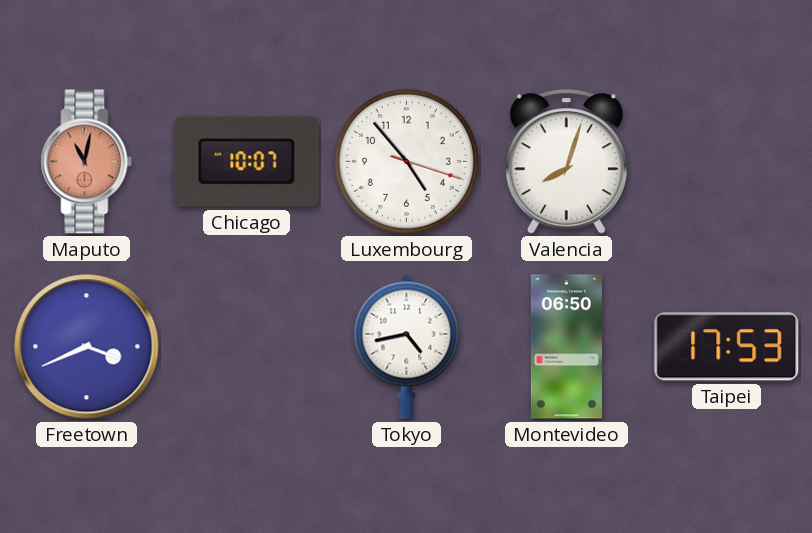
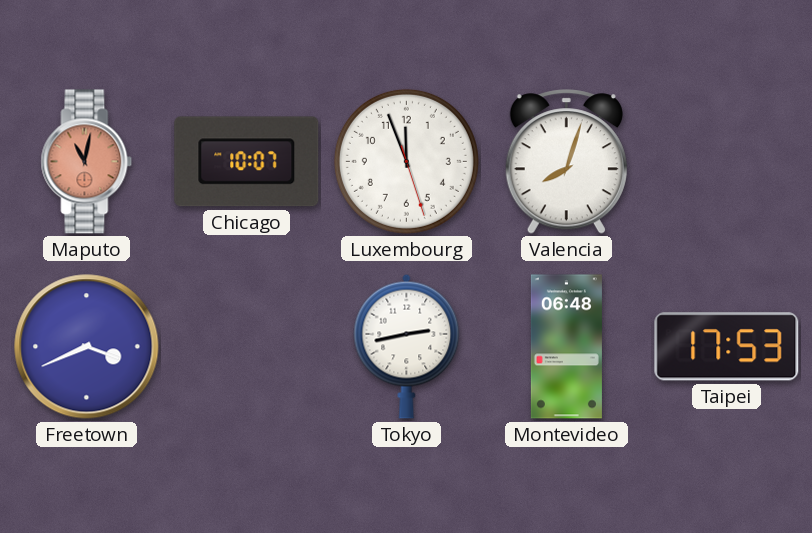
Luxembourg: 4:53 -> 11:56
Tokyo: 4:43 -> 2:43
Montevideo: 06:50 -> 06:48
